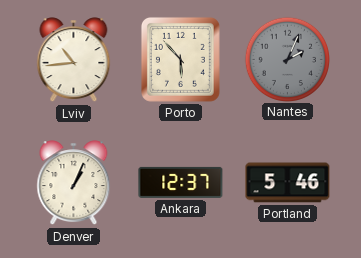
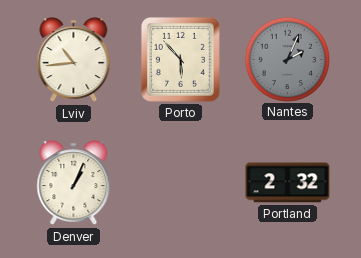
Ankara: 12:37 -> none
Portland: 5:46 -> 2:32
